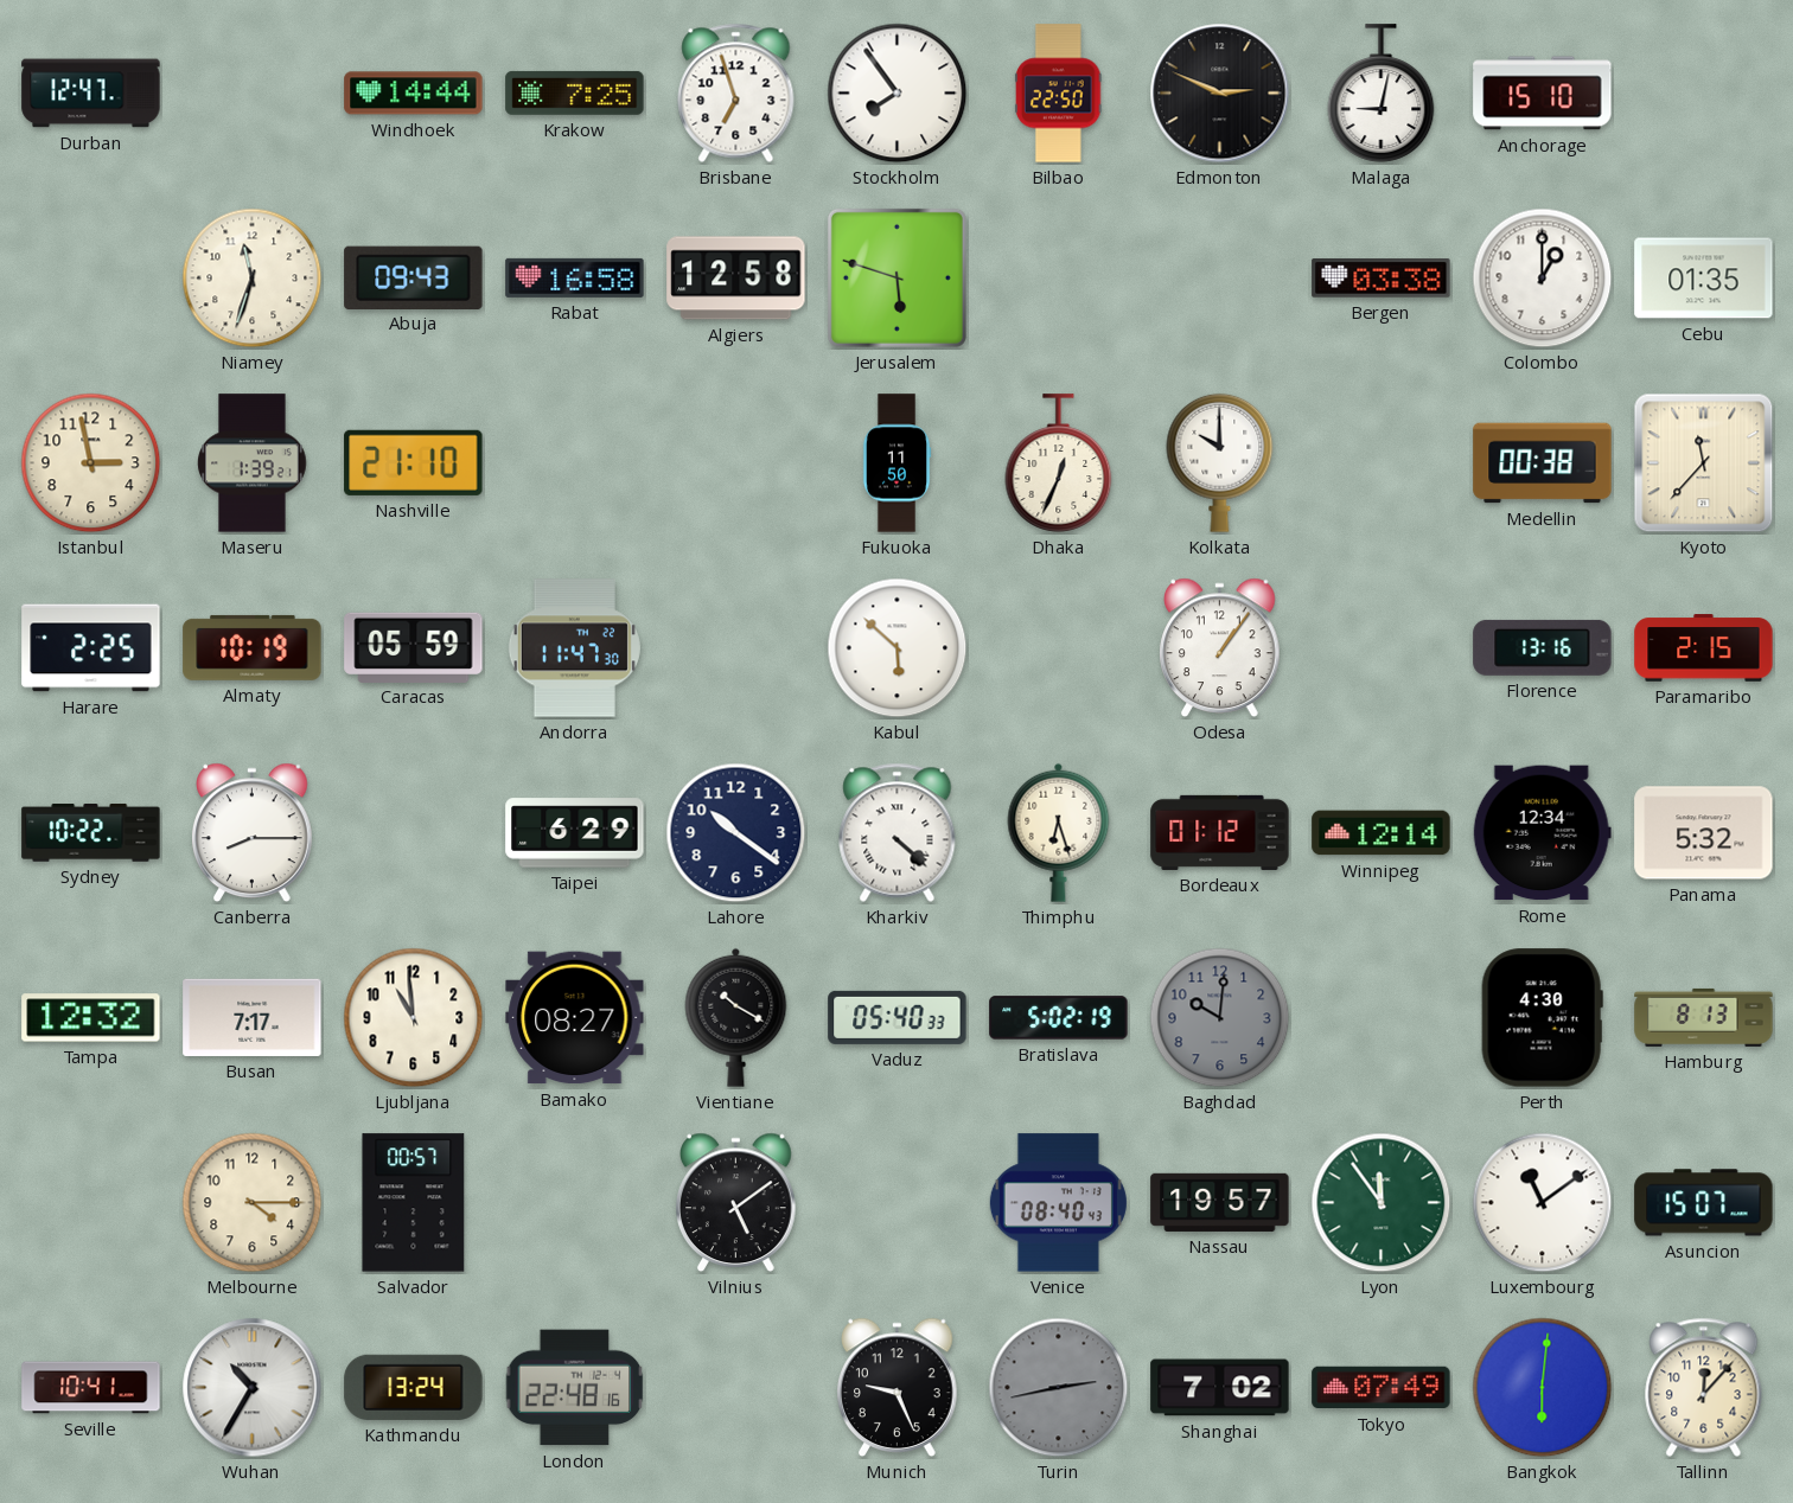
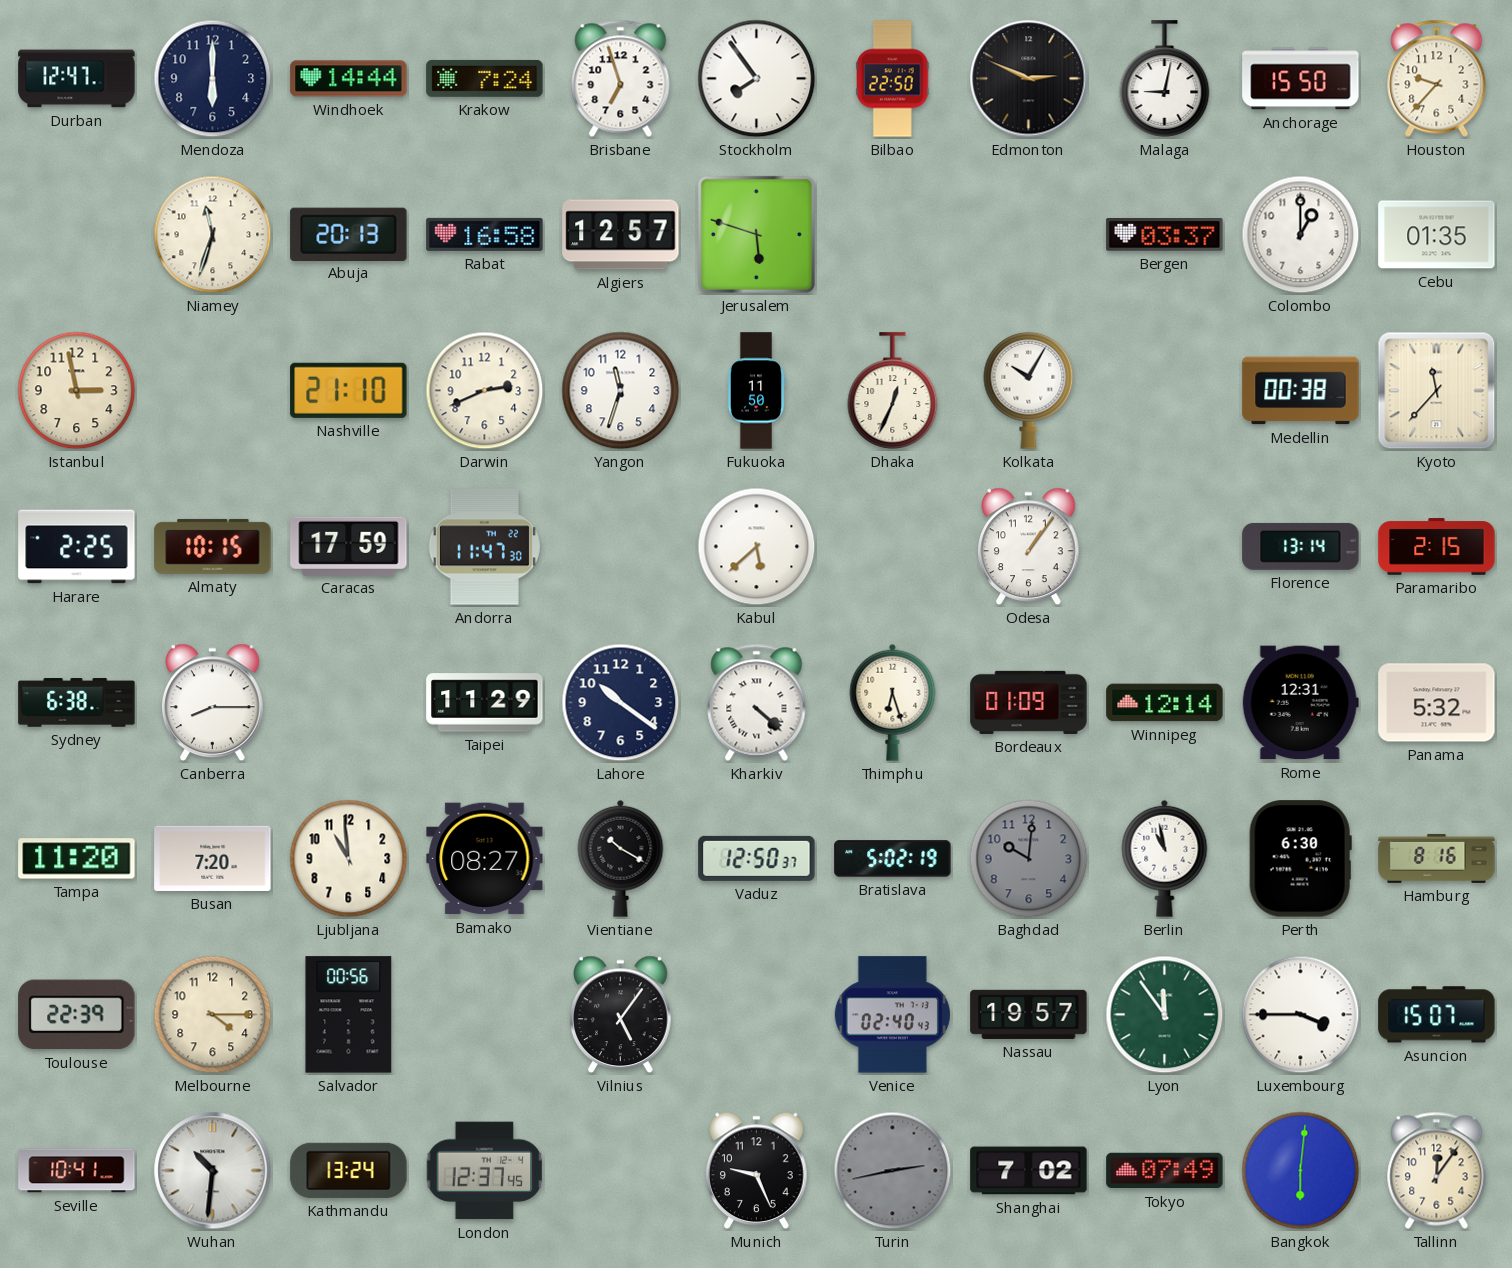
Mendoza: none -> 6:00
Krakow: 7:25 -> 7:24
Anchorage: 15:10 -> 15:50
Houston: none -> 9:37
Abuja: 09:43 -> 20:13
Algiers: 12:58 -> 12:57
Bergen: 03:38 -> 03:37
Maseru: 1:39 -> none
Darwin: none -> 2:41
Yangon: none -> 11:33
Kolkata: 10:00 -> 10:05
Almaty: 10:19 -> 10:15
Caracas: 05:59 -> 17:59
Kabul: 5:52 -> 5:38
Florence: 13:16 -> 13:14
Sydney: 10:22 -> 6:38
Taipei: 6:29 -> 11:29
Bordeaux: 01:12 -> 01:09
Rome: 12:34 -> 12:31
Tampa: 12:32 -> 11:20
Busan: 7:17 -> 7:20
Vaduz: 05:40 -> 12:50
Berlin: none -> 10:58
Perth: 4:30 -> 6:30
Hamburg: 8:13 -> 8:16
Toulouse: none -> 22:39
Salvador: 00:57 -> 00:56
Vilnius: 5:09 -> 5:06
Venice: 08:40 -> 02:40
Luxembourg: 11:09 -> 3:45
Wuhan: 10:35 -> 10:31
London: 22:48 -> 12:37
Tallinn: 12:07 -> 12:06
